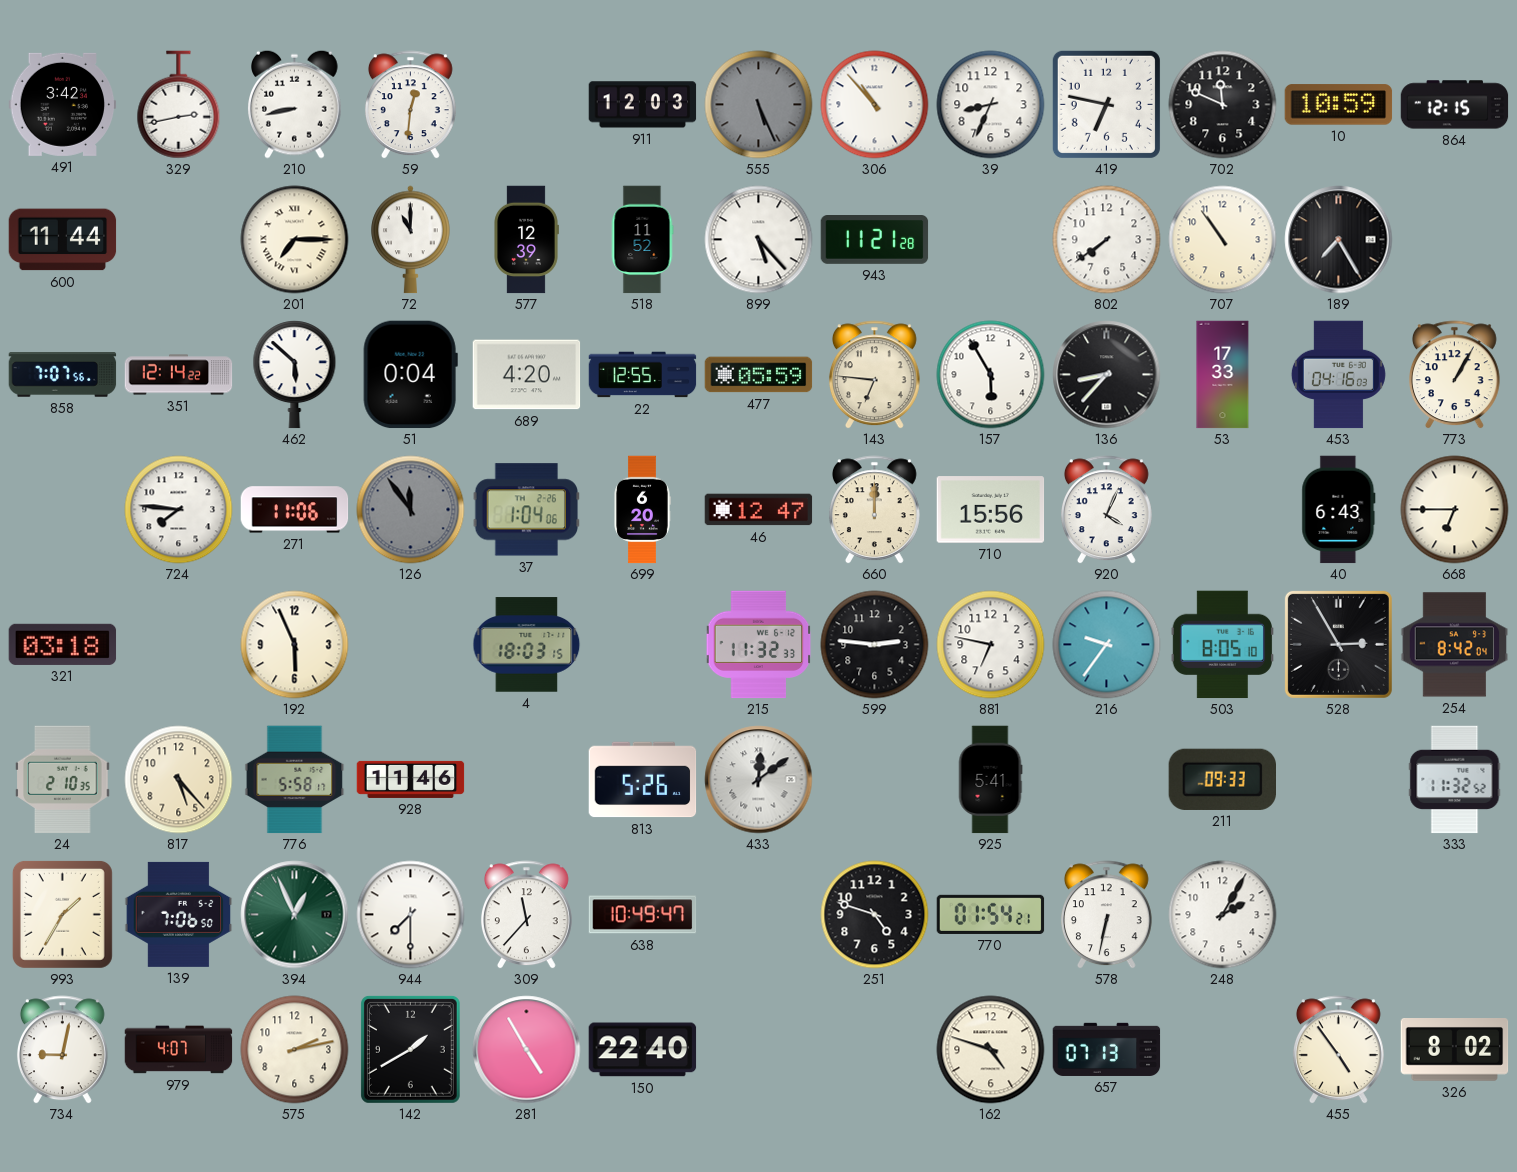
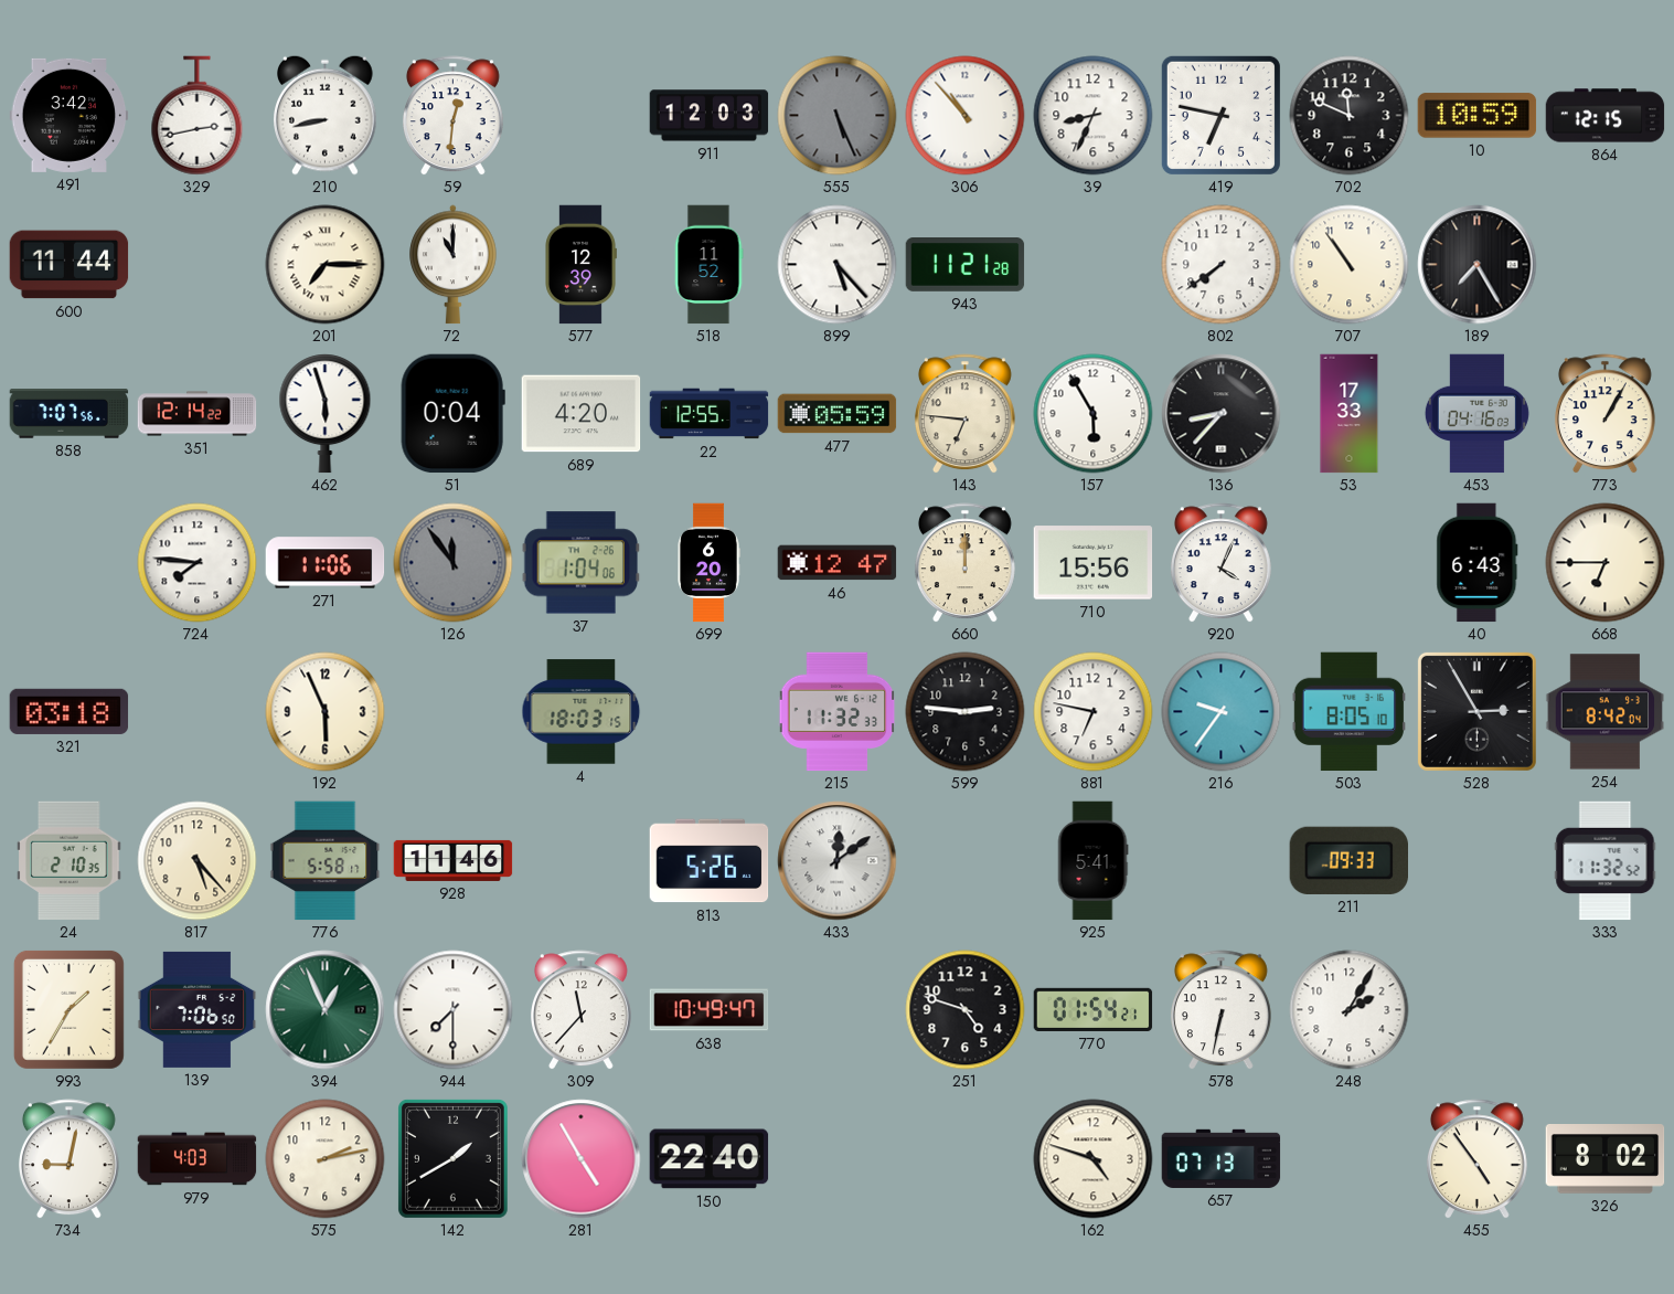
462: 5:52 -> 5:57
979: 4:07 -> 4:03
